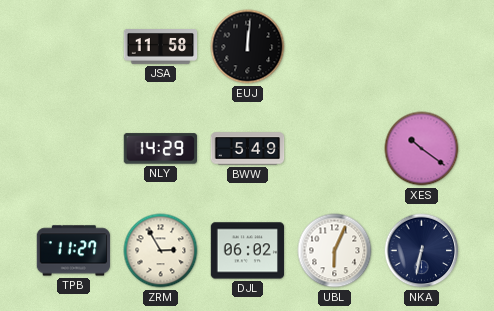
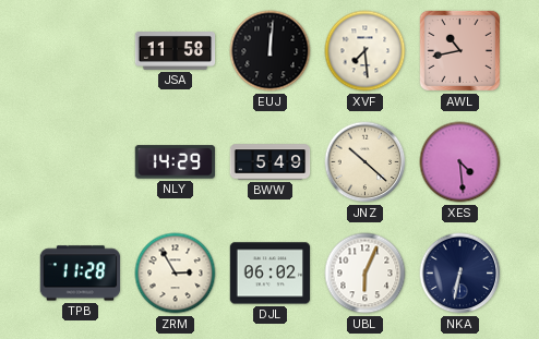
XVF: none -> 7:29
AWL: none -> 10:43
JNZ: none -> 10:22
XES: 10:21 -> 4:29
TPB: 11:27 -> 11:28
